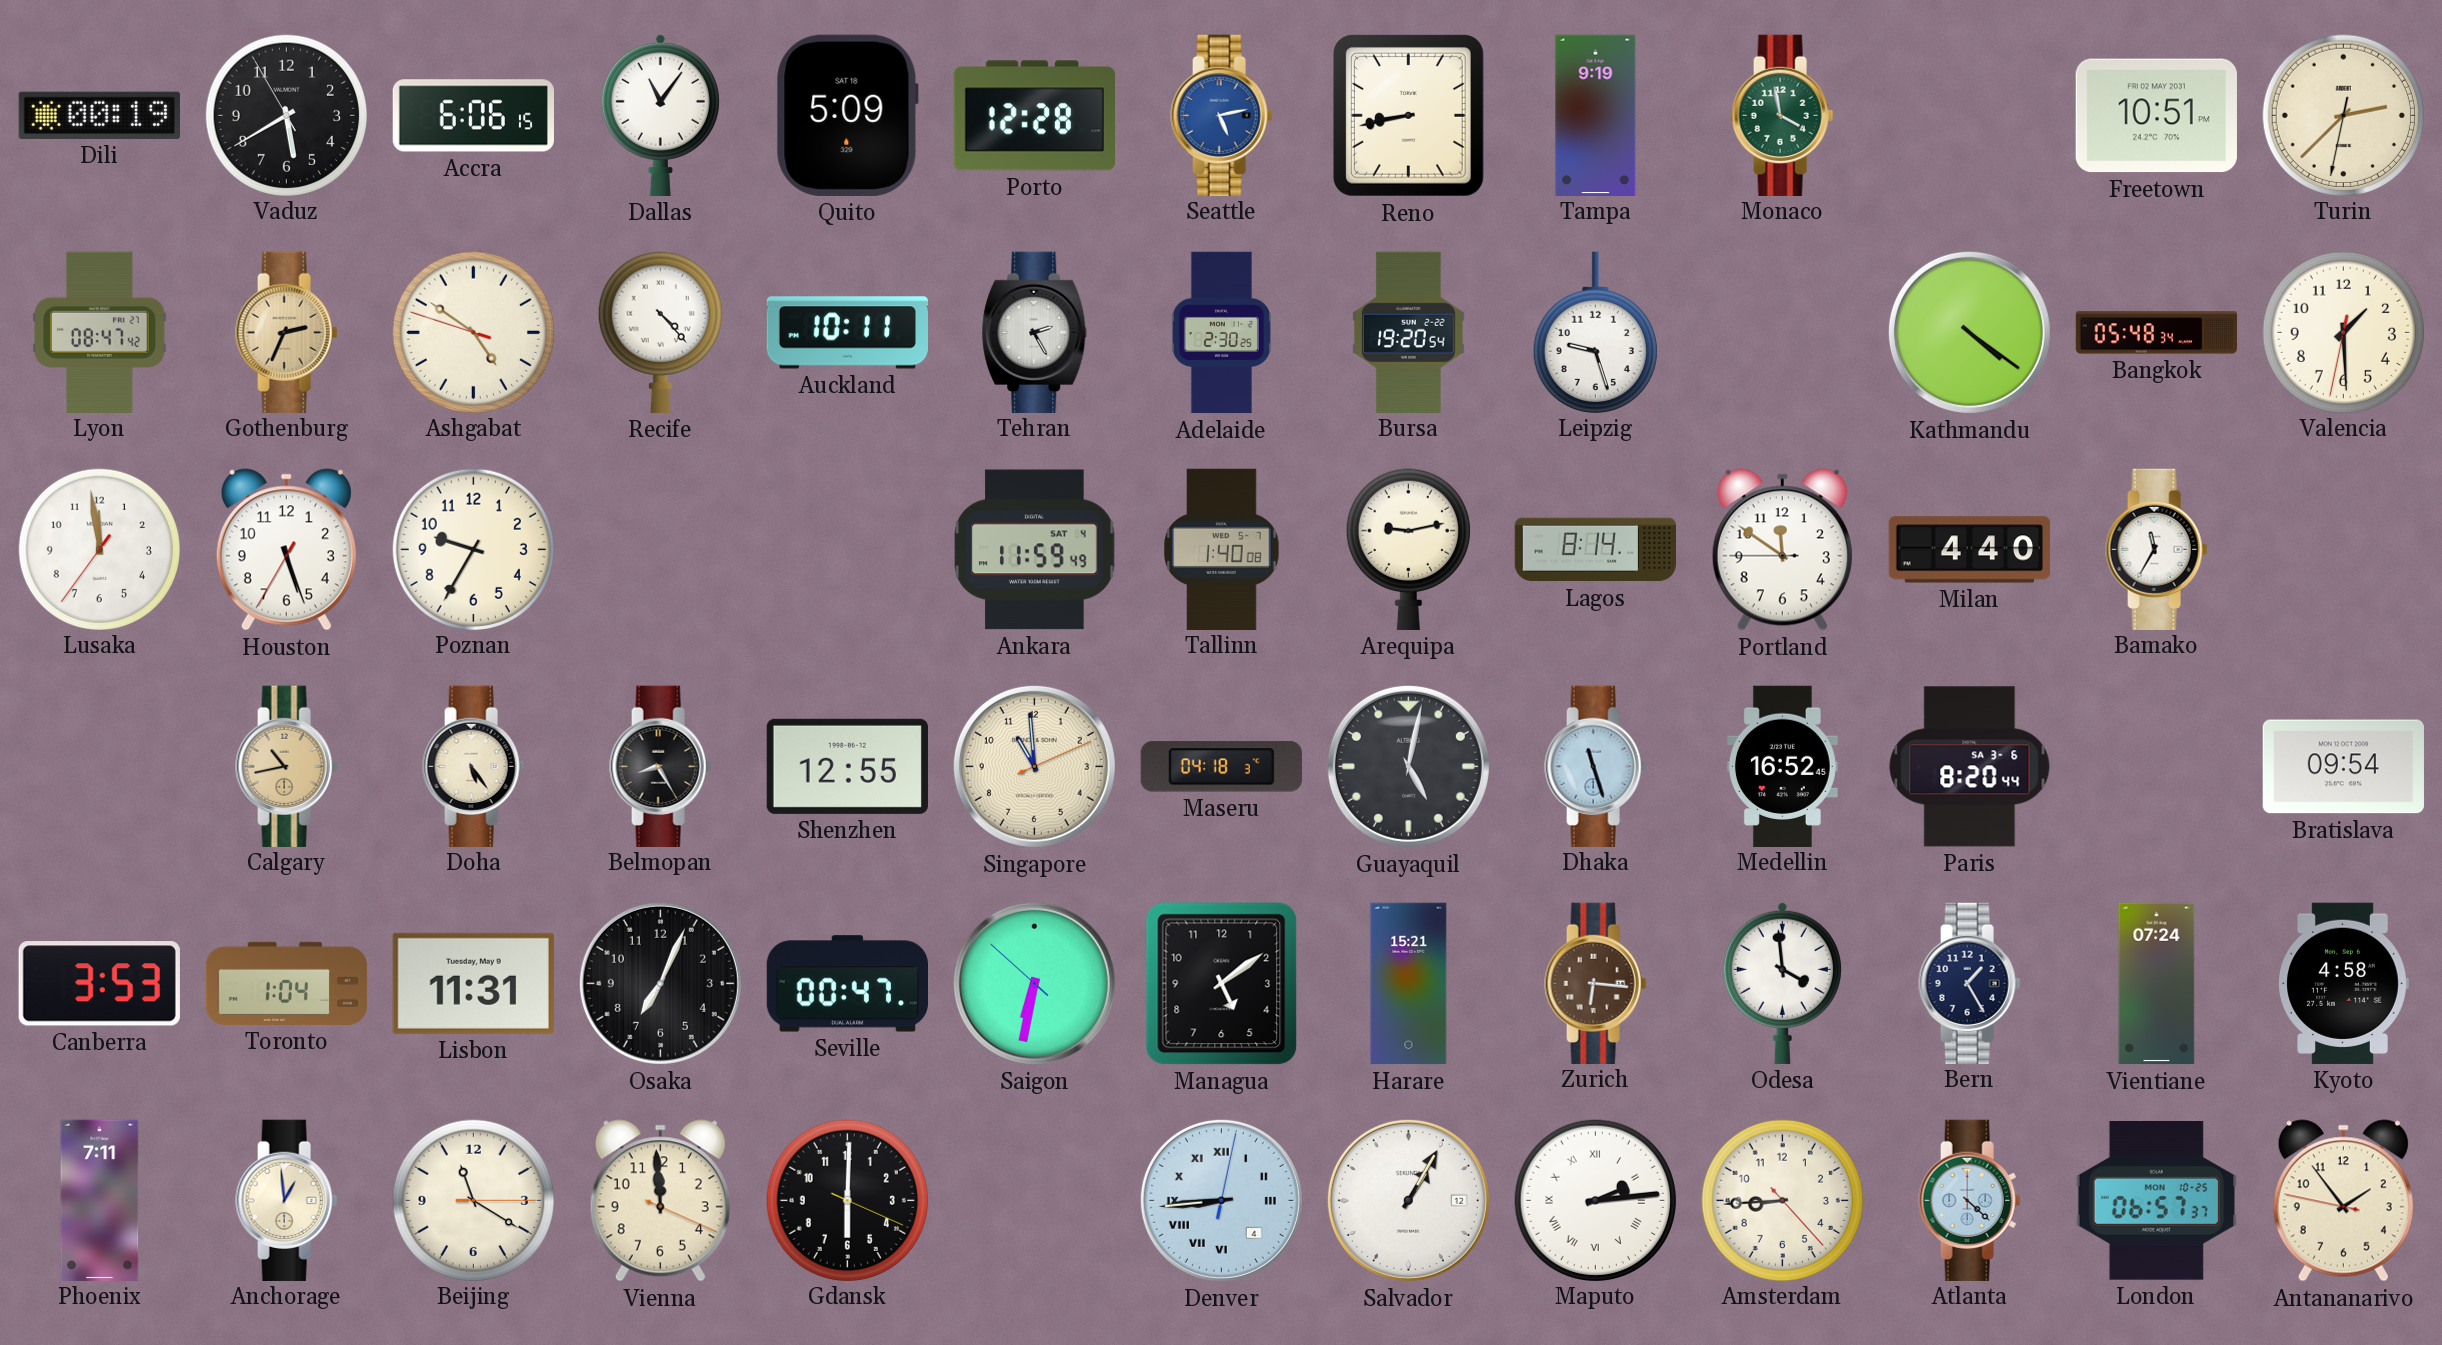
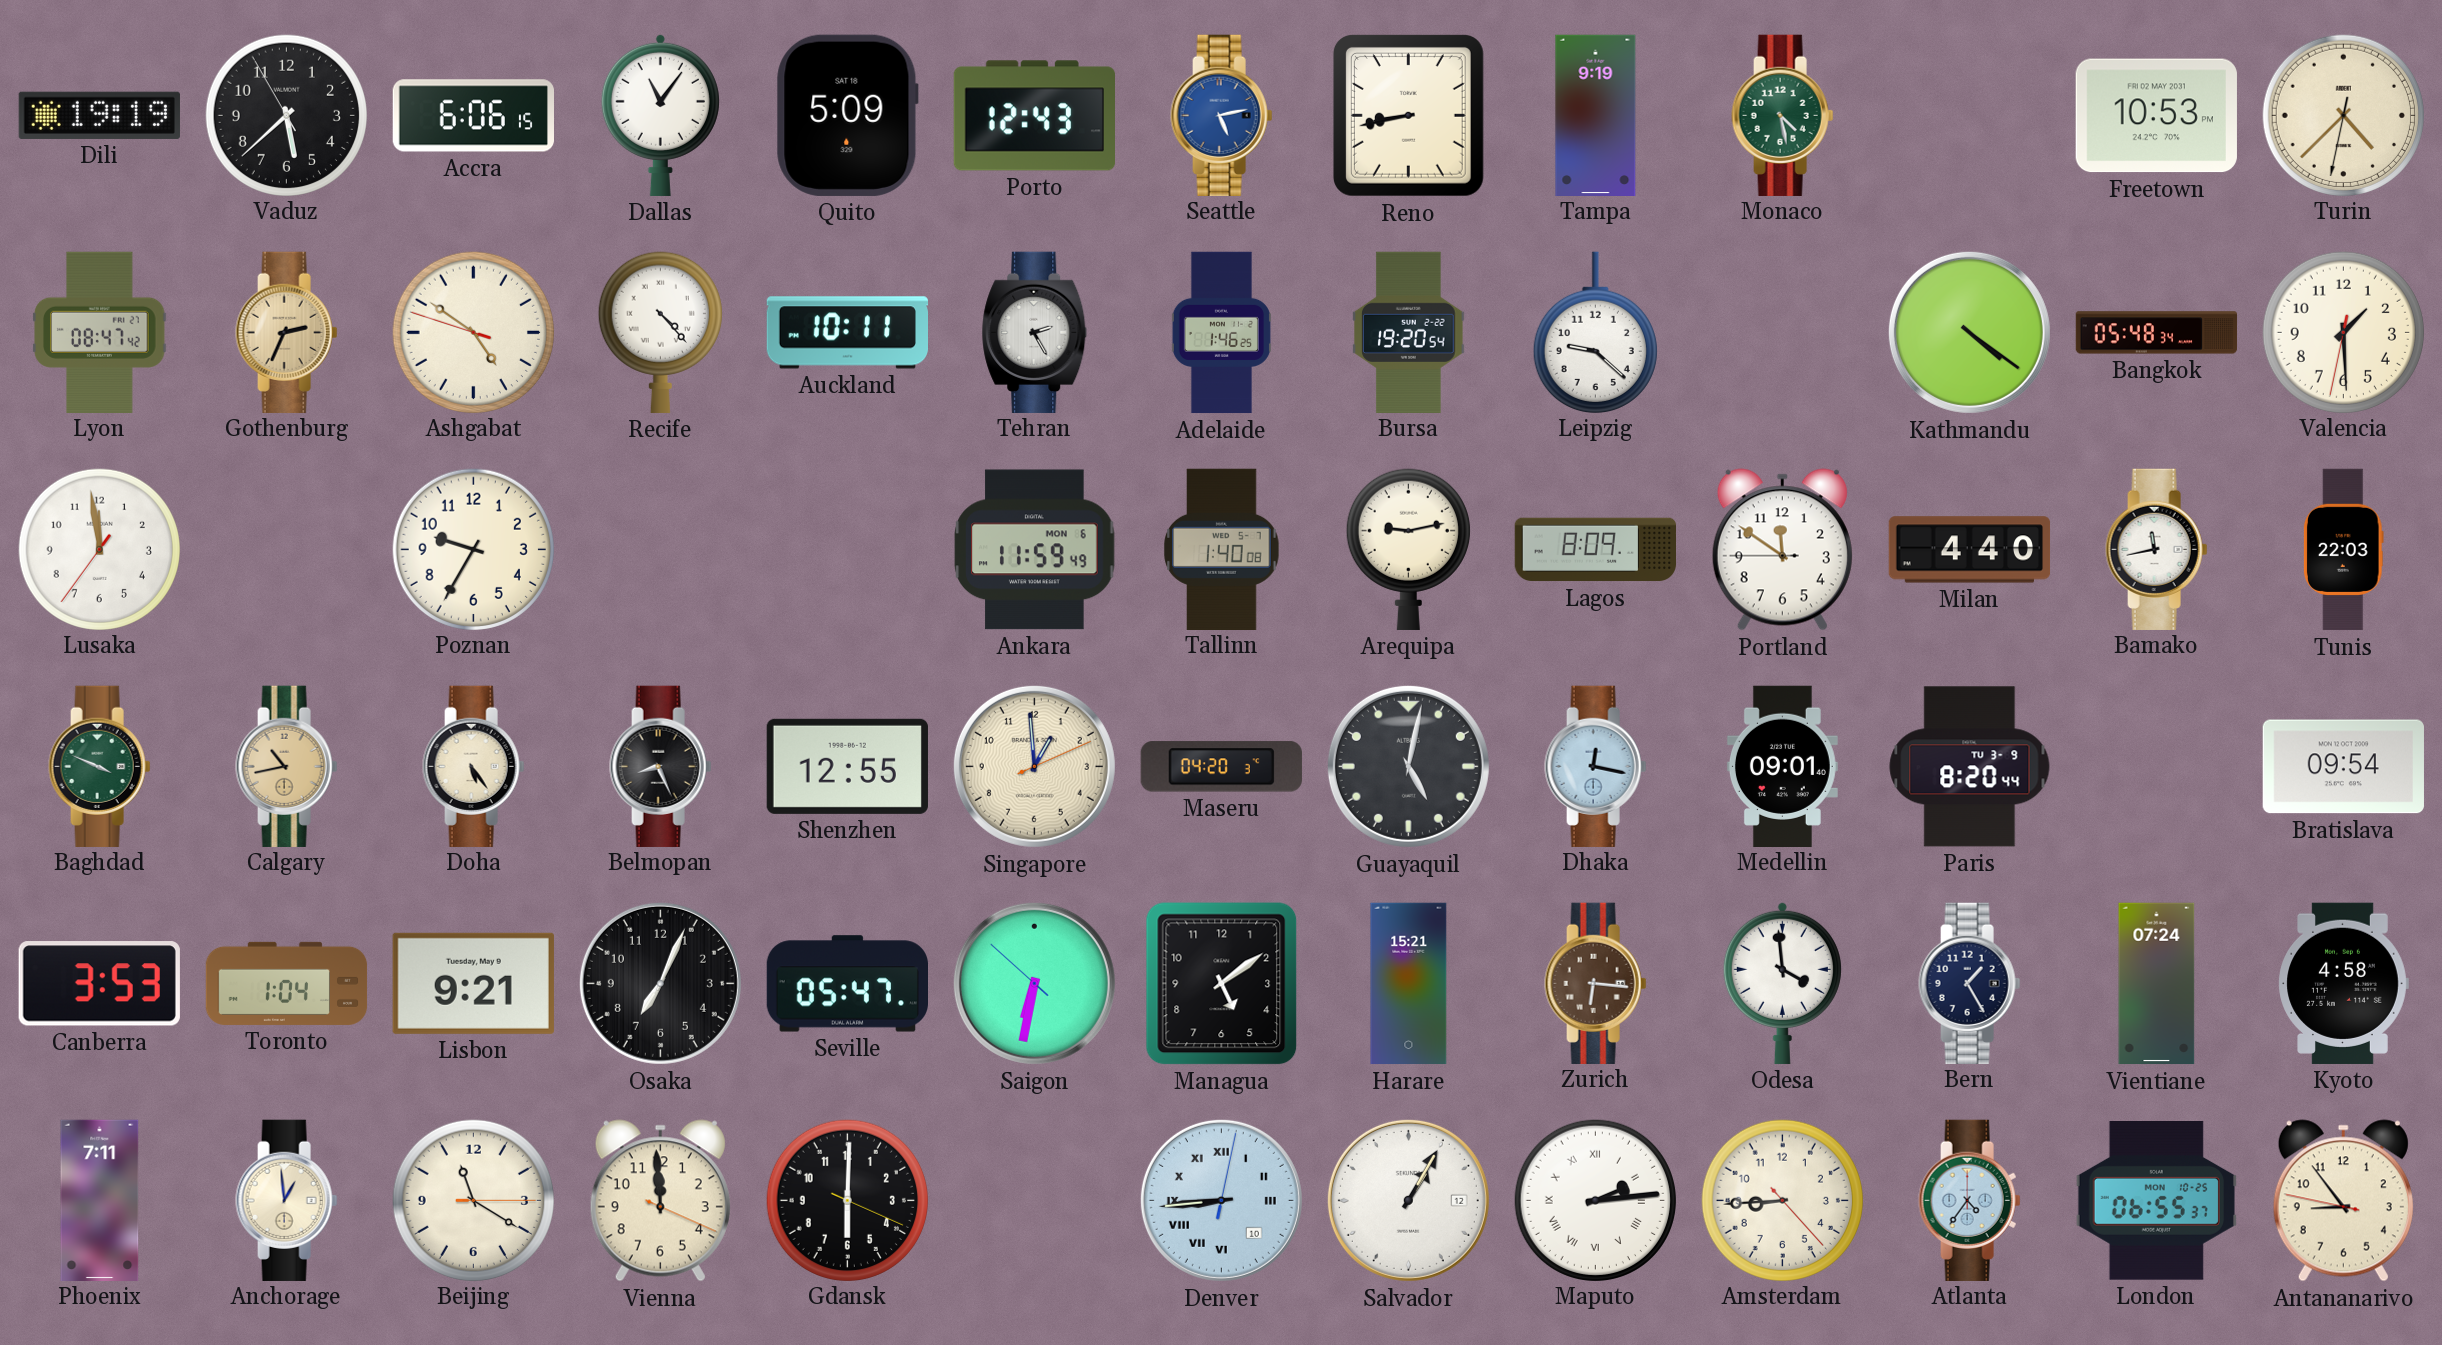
Dili: 00:19 -> 19:19
Vaduz: 5:39 -> 5:37
Porto: 12:28 -> 12:43
Monaco: 3:58 -> 4:28
Freetown: 10:51 -> 10:53
Turin: 2:37 -> 4:37
Adelaide: 2:30 -> 1:46
Leipzig: 9:27 -> 9:22
Houston: 5:26 -> none
Ankara date: SAT 4 -> MON 6
Lagos: 8:14 -> 8:09
Bamako: 11:35 -> 11:43
Tunis: none -> 22:03
Baghdad: none -> 3:49
Belmopan: 8:25 -> 8:26
Singapore: 10:59 -> 12:59
Maseru: 04:18 -> 04:20
Dhaka: 11:27 -> 12:17
Medellin: 16:52 -> 09:01
Paris date: SA 3-6 -> TU 3-9
Lisbon: 11:31 -> 9:21
Seville: 00:47 -> 05:47
Denver date: 4 -> 10
Atlanta: 4:22 -> 4:36
London: 06:57 -> 06:55
Antananarivo: 1:53 -> 8:53
